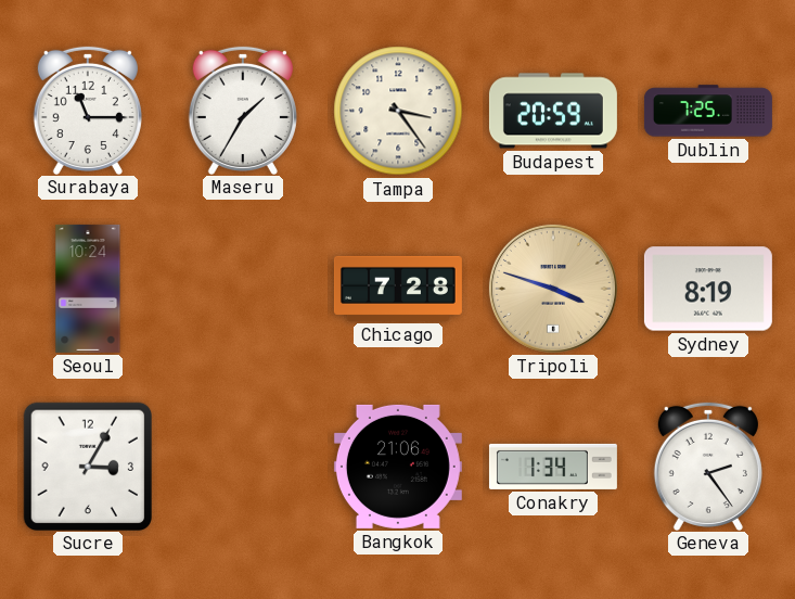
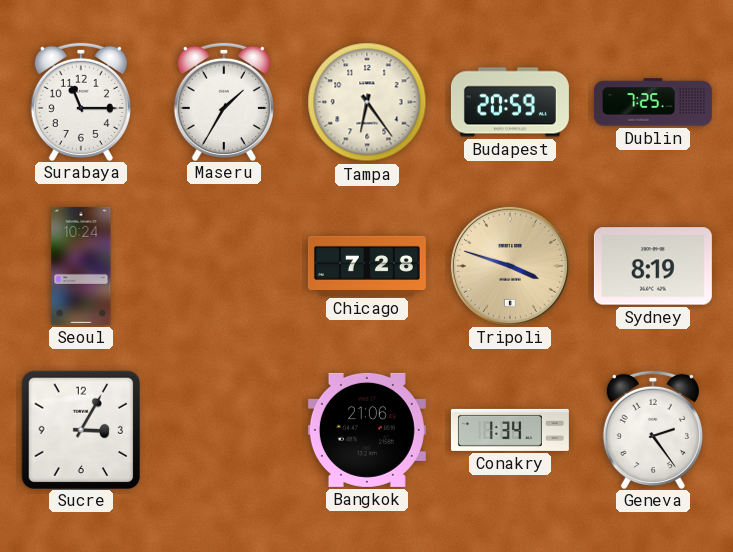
Tampa: 3:24 -> 6:24
